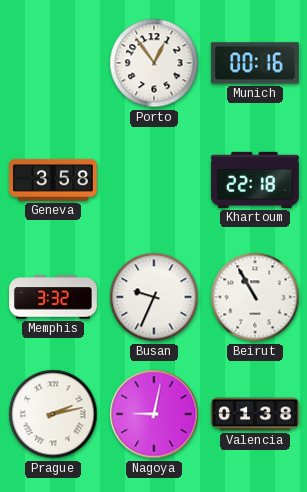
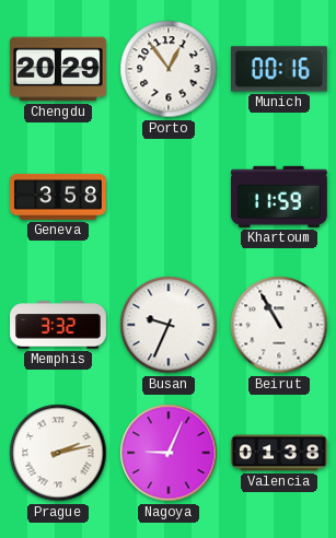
Chengdu: none -> 20:29
Khartoum: 22:18 -> 11:59
Nagoya: 9:02 -> 9:04
